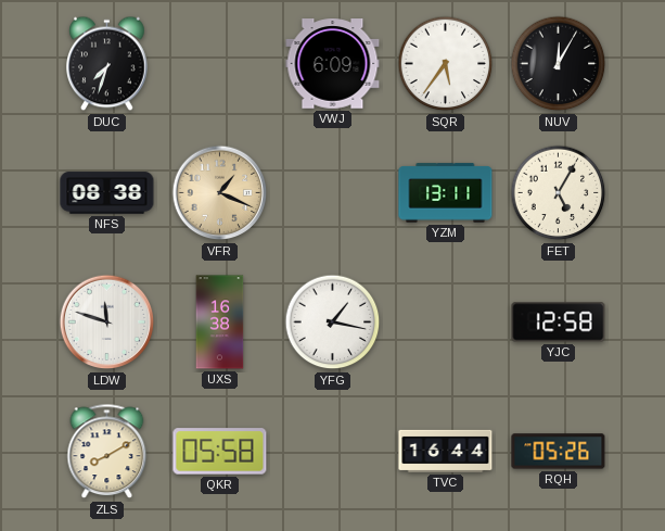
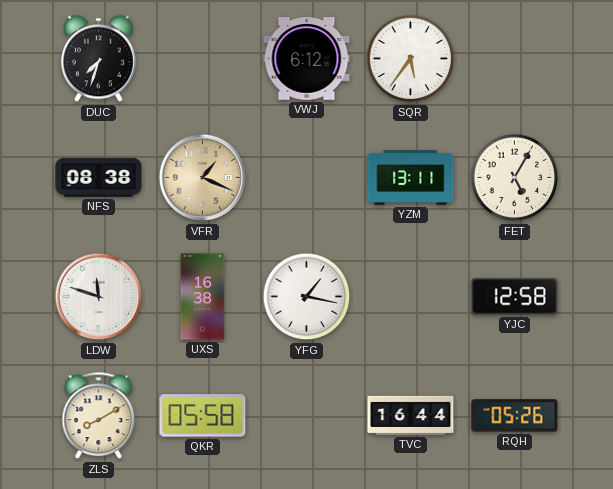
VWJ: 6:09 -> 6:12
NUV: 12:05 -> none
